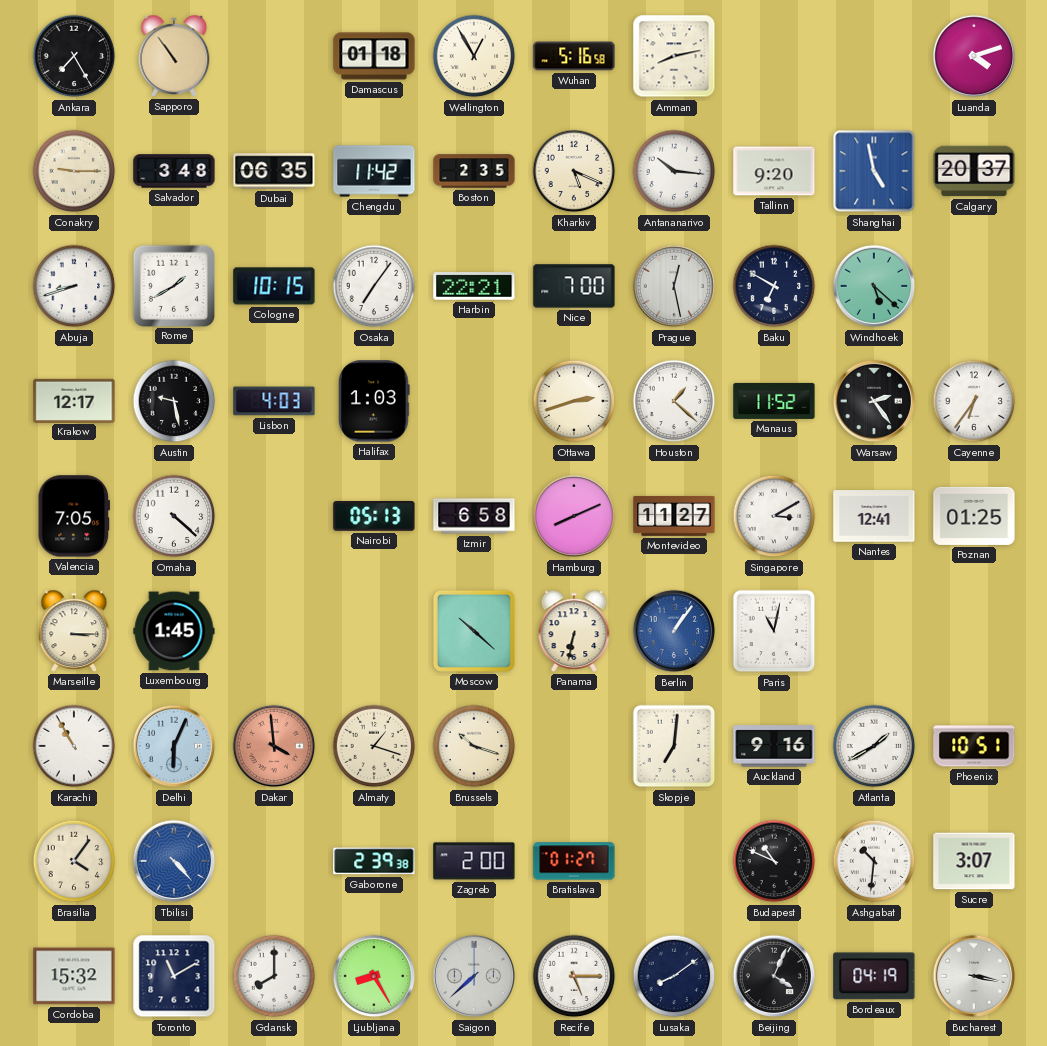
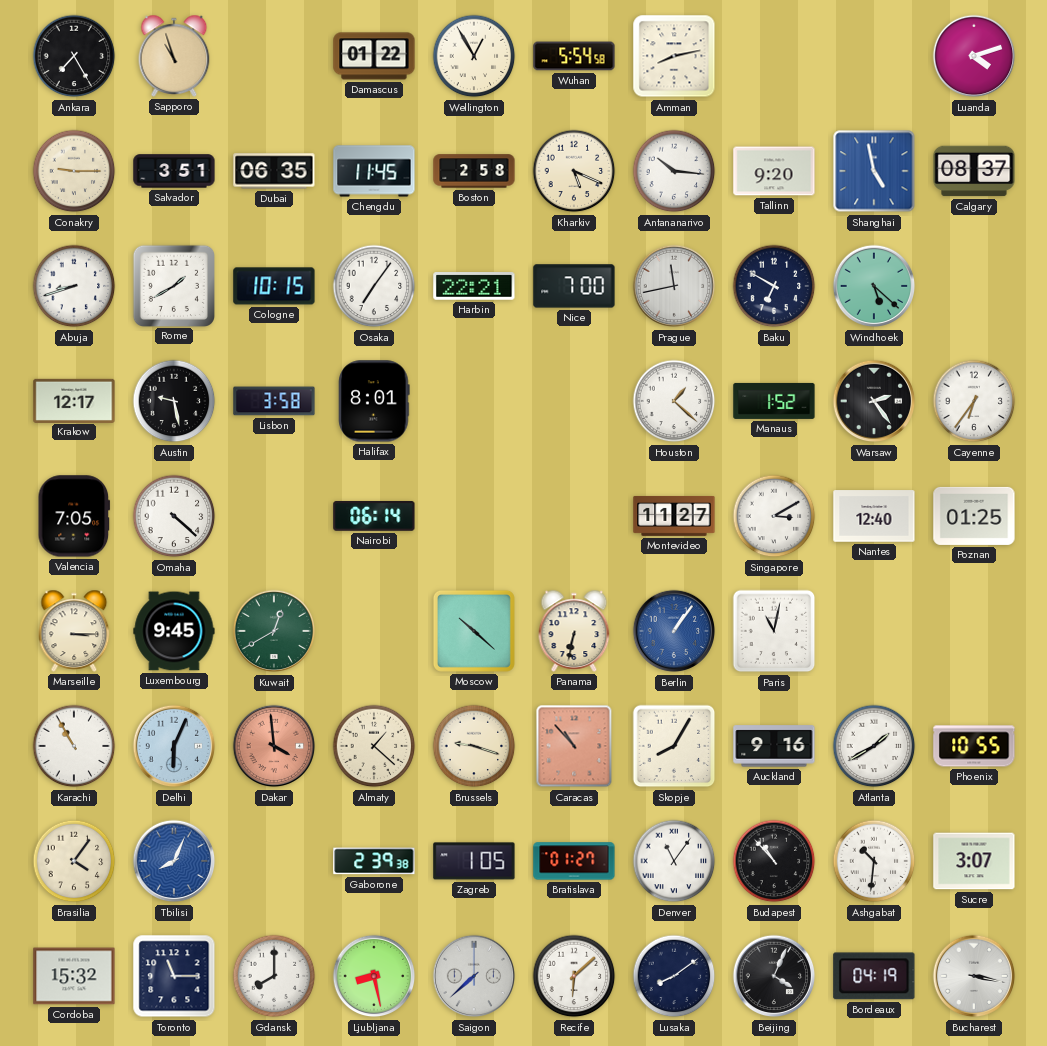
Sapporo: 10:54 -> 10:57
Damascus: 01:18 -> 01:22
Wuhan: 5:16 -> 5:54
Salvador: 3:48 -> 3:51
Chengdu: 11:42 -> 11:45
Boston: 2:35 -> 2:58
Calgary: 20:37 -> 08:37
Prague: 12:28 -> 11:43
Lisbon: 4:03 -> 3:58
Halifax: 1:03 -> 8:01
Ottawa: 2:42 -> none
Manaus: 11:52 -> 1:52
Nairobi: 05:13 -> 06:14
Izmir: 6:58 -> none
Hamburg: 8:11 -> none
Nantes: 12:41 -> 12:40
Luxembourg: 1:45 -> 9:45
Kuwait: none -> 12:40
Almaty: 1:18 -> 1:22
Brussels: 10:18 -> 9:18
Caracas: none -> 10:53
Skopje: 7:01 -> 8:05
Phoenix: 10:51 -> 10:55
Tbilisi: 4:23 -> 8:04
Zagreb: 2:00 -> 1:05
Denver: none -> 11:06
Budapest: 10:49 -> 10:53
Toronto: 11:10 -> 11:15
Ljubljana: 8:25 -> 8:28
Recife: 5:15 -> 6:08
